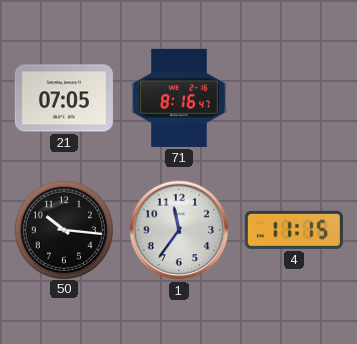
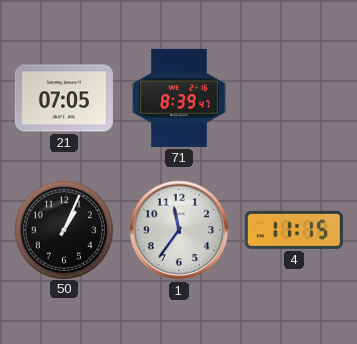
71: 8:16 -> 8:39
50: 10:16 -> 1:04
